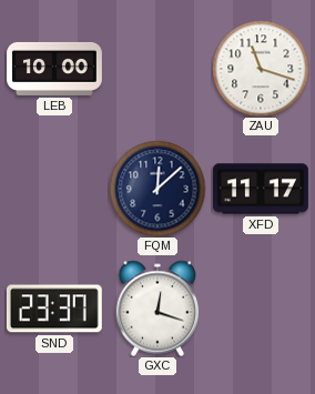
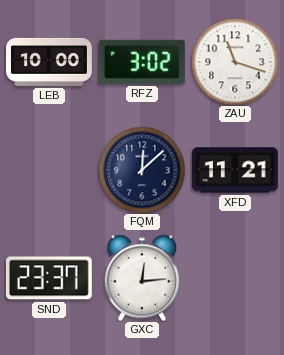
RFZ: none -> 3:02
XFD: 11:17 -> 11:21
GXC: 12:18 -> 12:14
